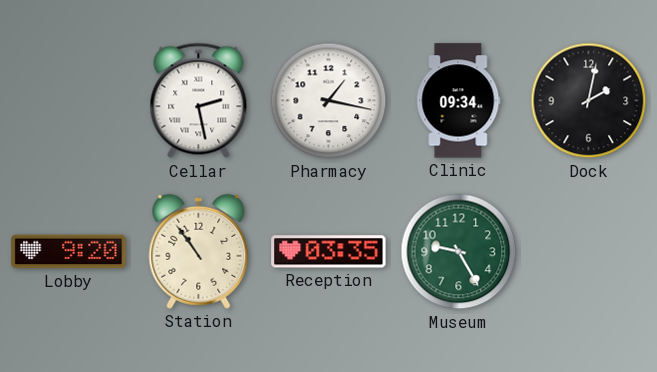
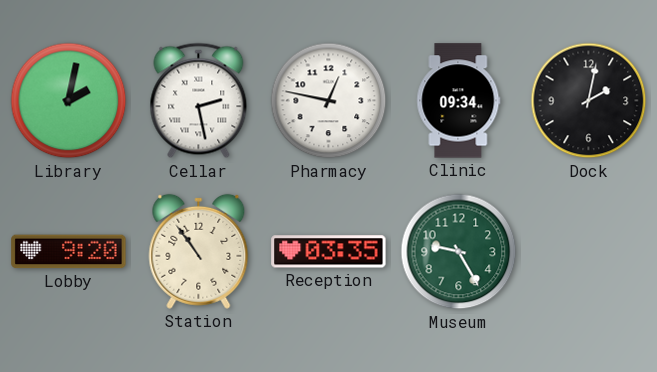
Library: none -> 2:02
Pharmacy: 1:17 -> 12:47
